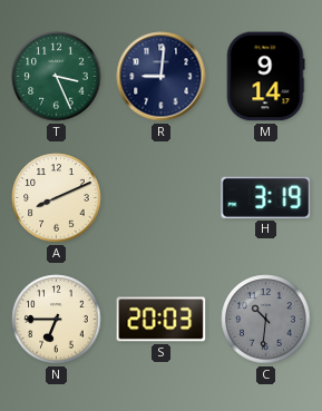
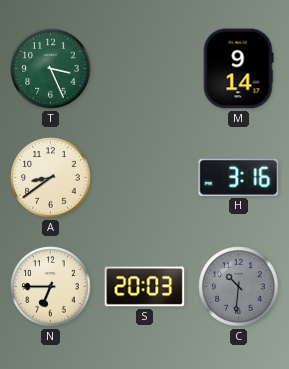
R: 9:01 -> none
A: 8:11 -> 8:39
H: 3:19 -> 3:16
